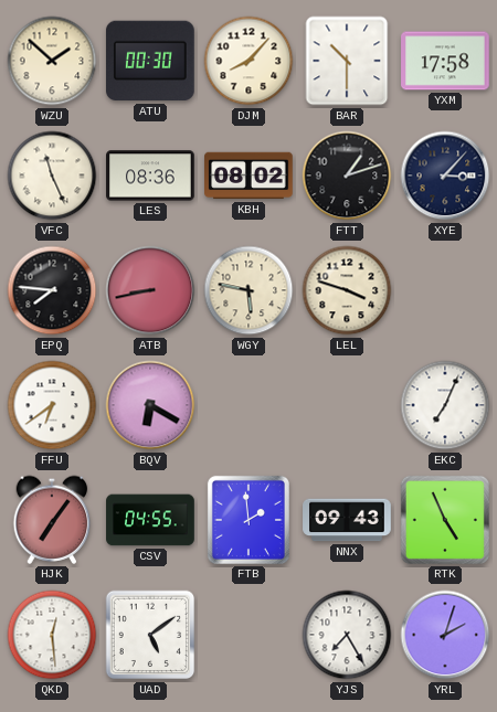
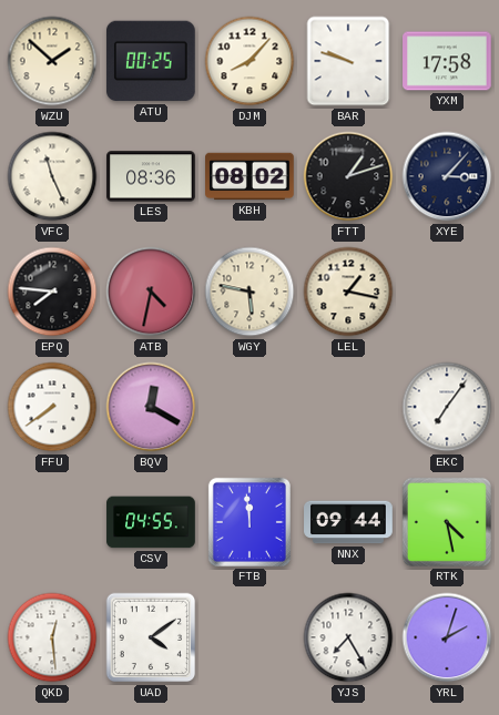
ATU: 00:30 -> 00:25
BAR: 10:30 -> 9:48
ATB: 8:43 -> 4:32
LEL: 3:48 -> 1:17
FFU: 6:39 -> 7:39
BQV: 6:20 -> 12:20
EKC: 7:04 -> 7:06
HJK: 7:06 -> none
FTB: 1:59 -> 11:59
NNX: 09:43 -> 09:44
RTK: 4:56 -> 4:28
UAD: 5:09 -> 4:09
